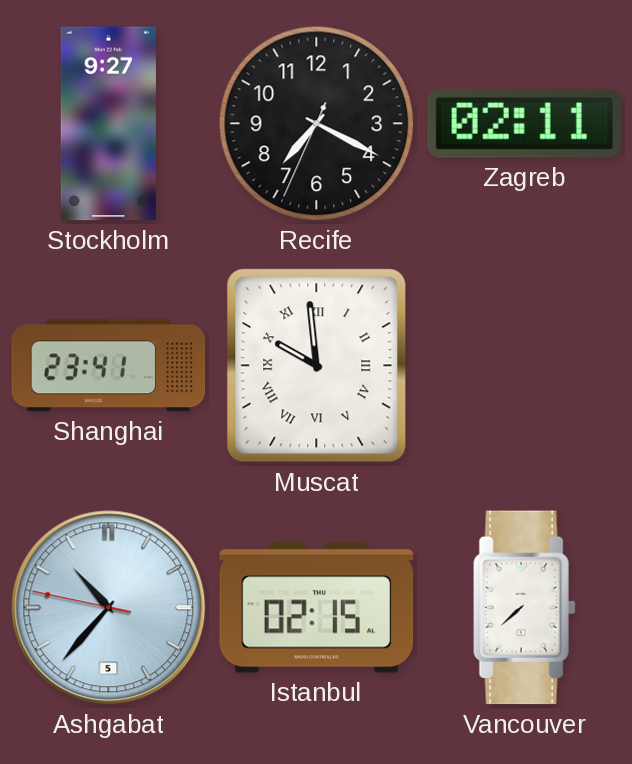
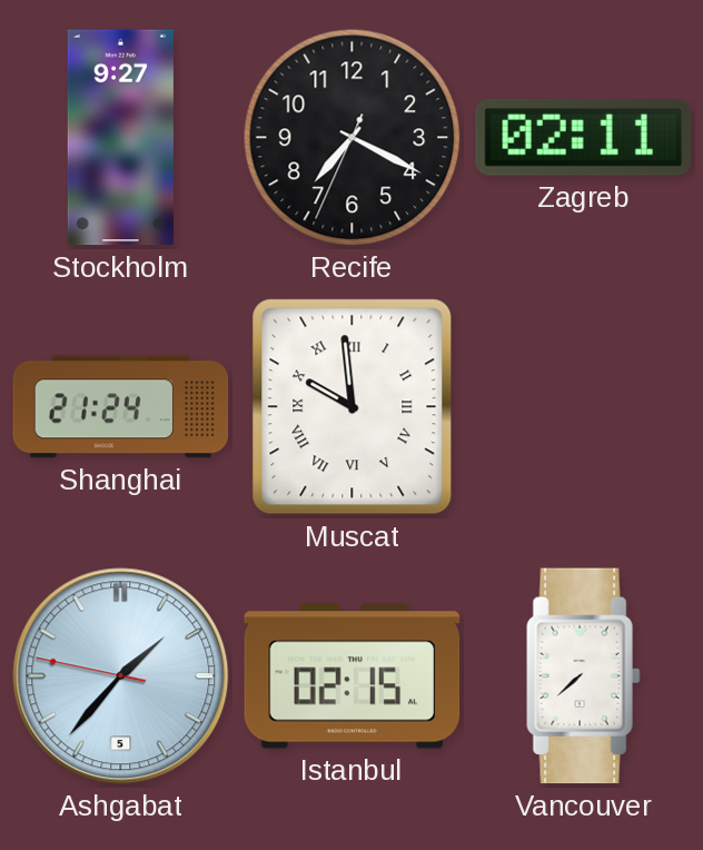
Shanghai: 23:41 -> 21:24
Ashgabat: 10:36 -> 1:36
